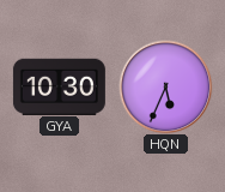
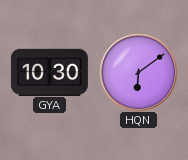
HQN: 5:34 -> 6:09
